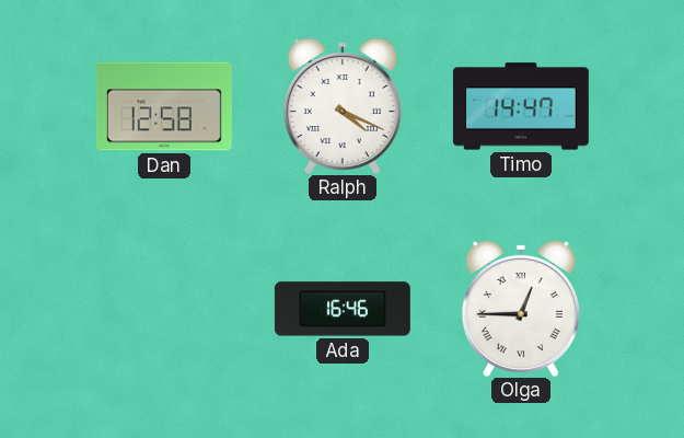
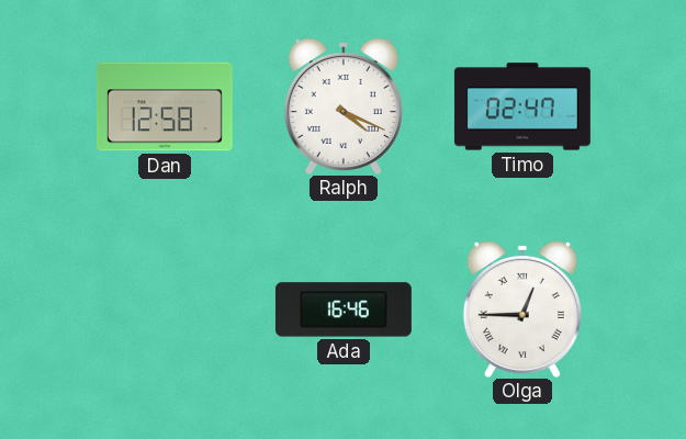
Timo: 14:47 -> 02:47
